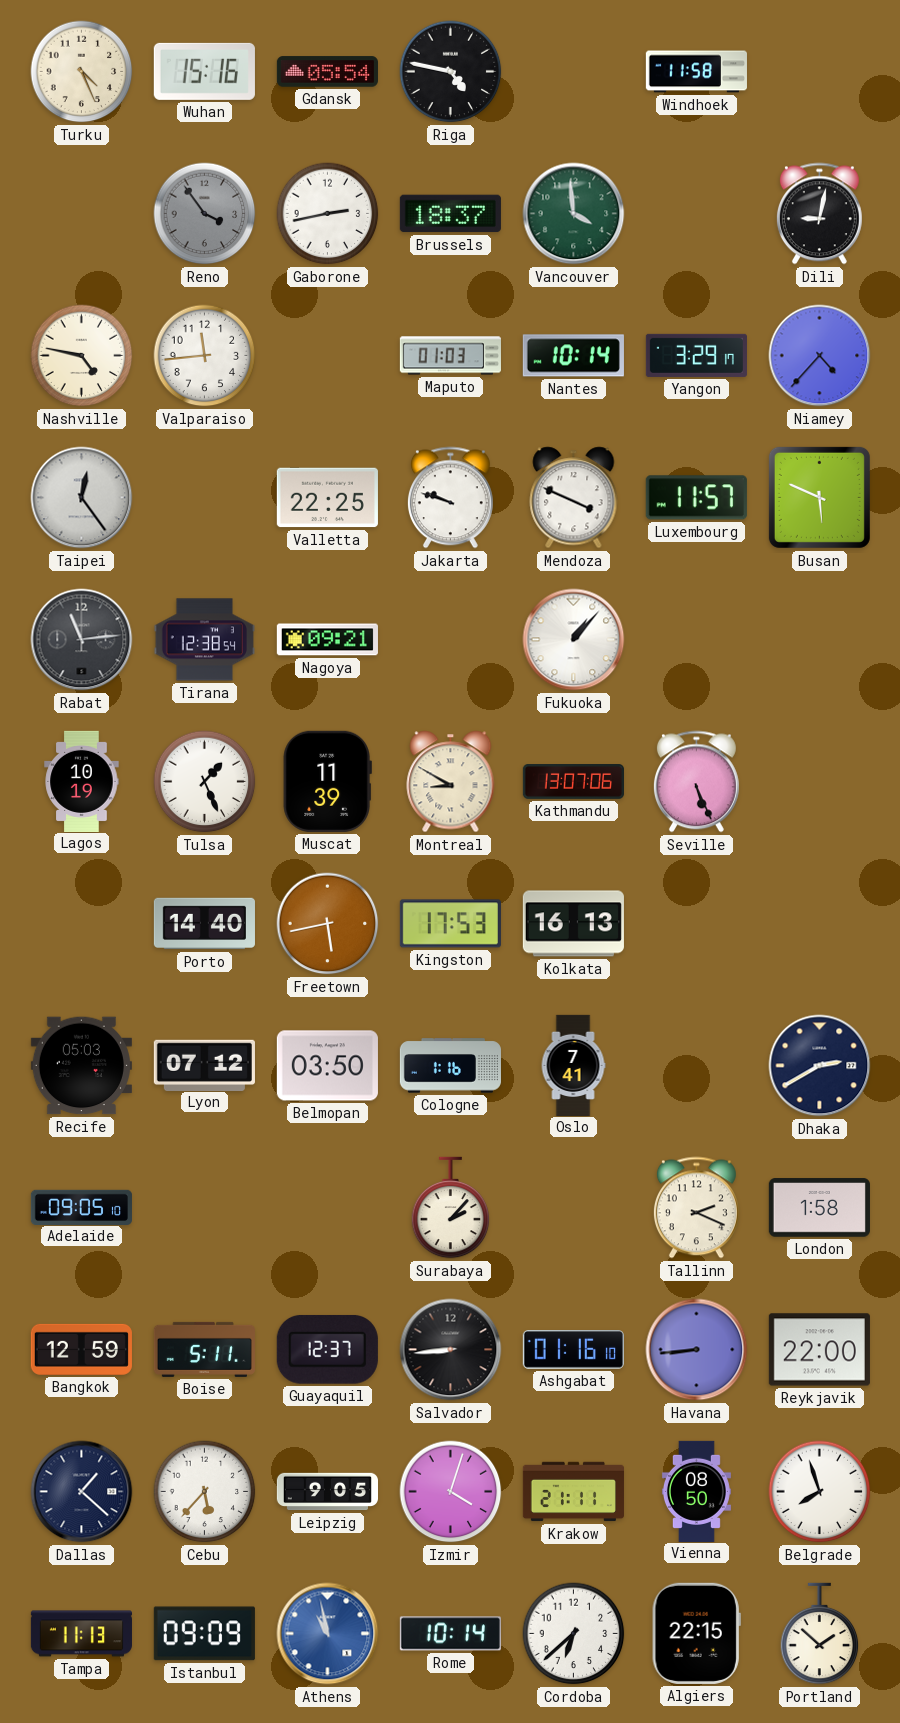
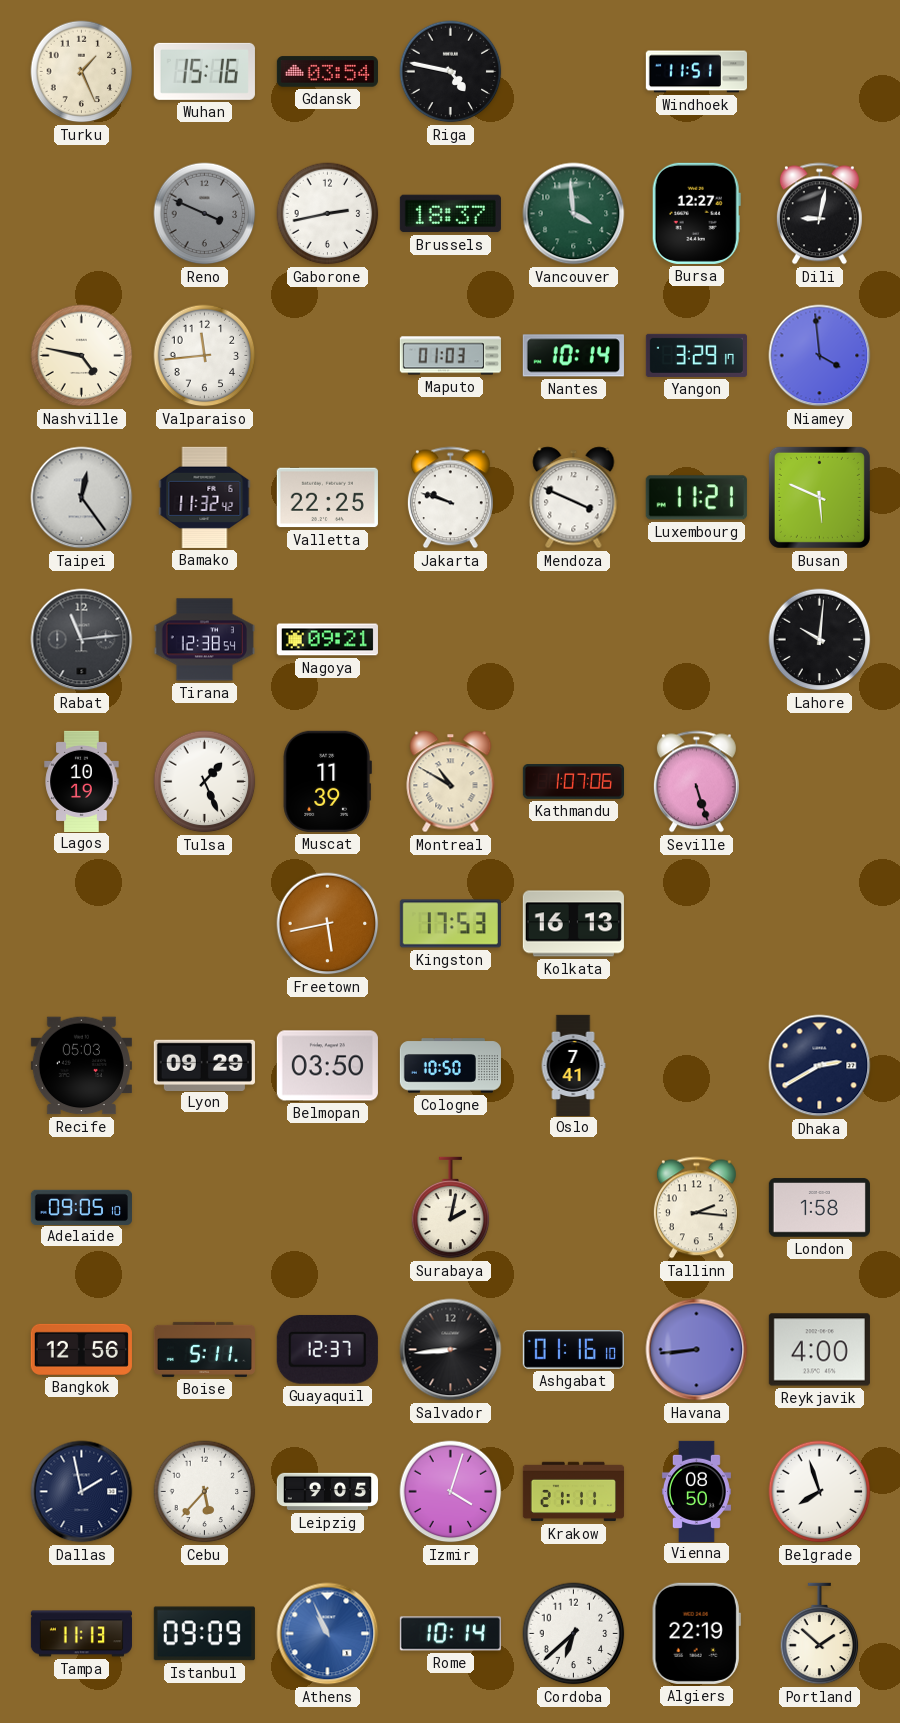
Turku: 4:26 -> 1:26
Gdansk: 05:54 -> 03:54
Windhoek: 11:58 -> 11:51
Reno: 3:54 -> 3:49
Bursa: none -> 12:27
Niamey: 4:37 -> 3:59
Bamako: none -> 11:32
Luxembourg: 11:57 -> 11:21
Fukuoka: 1:07 -> none
Lahore: none -> 10:01
Montreal: 8:50 -> 10:50
Kathmandu: 13:07 -> 1:07
Seville: 5:26 -> 5:27
Porto: 14:40 -> none
Lyon: 07:12 -> 09:29
Cologne: 1:16 -> 10:50
Surabaya: 2:07 -> 2:02
Tallinn: 2:19 -> 2:16
Bangkok: 12:59 -> 12:56
Reykjavik: 22:00 -> 4:00
Dallas: 1:22 -> 1:58
Athens: 10:58 -> 10:56
Algiers: 22:15 -> 22:19
